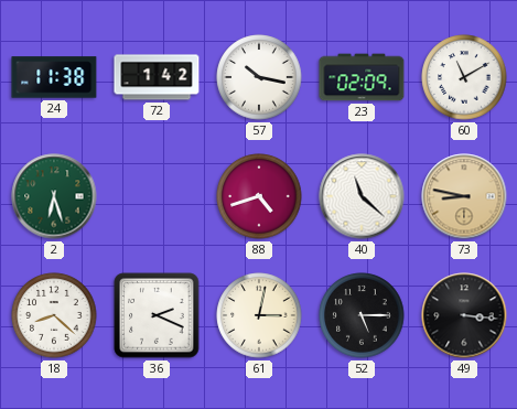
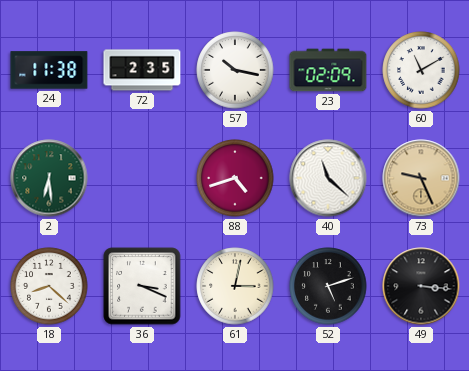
72: 1:42 -> 2:35
2: 6:27 -> 6:29
73: 8:47 -> 9:26
36: 2:19 -> 3:19
52: 5:15 -> 5:12
